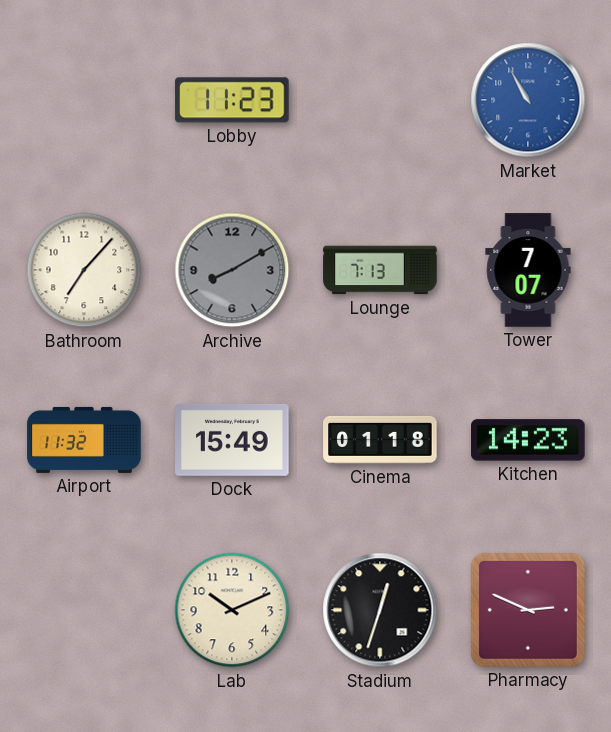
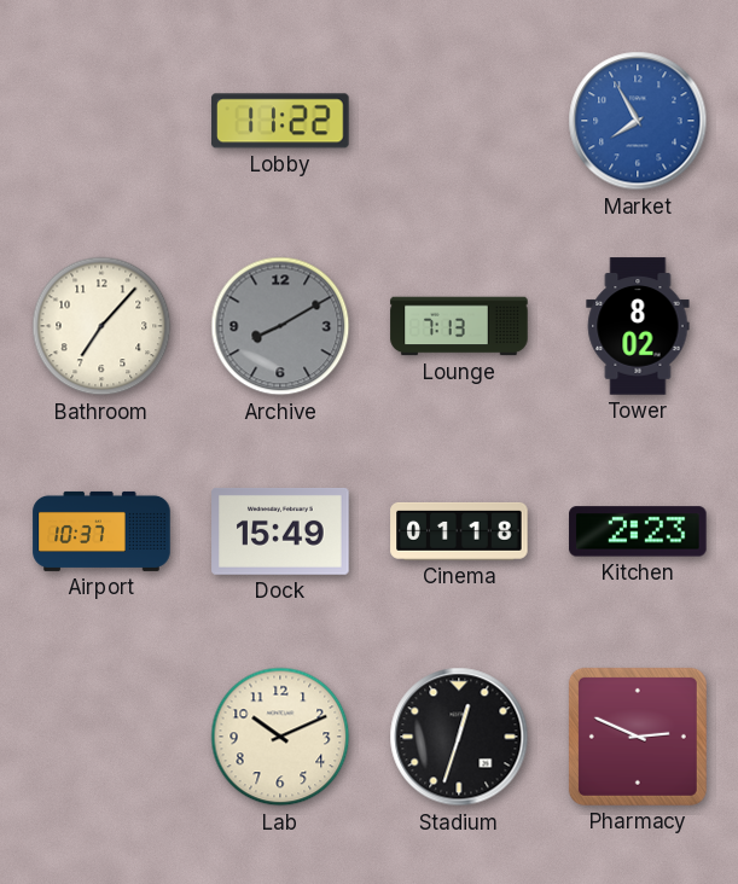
Lobby: 11:23 -> 11:22
Market: 10:55 -> 7:55
Tower: 7:07 -> 8:02
Airport: 11:32 -> 10:37
Kitchen: 14:23 -> 2:23
